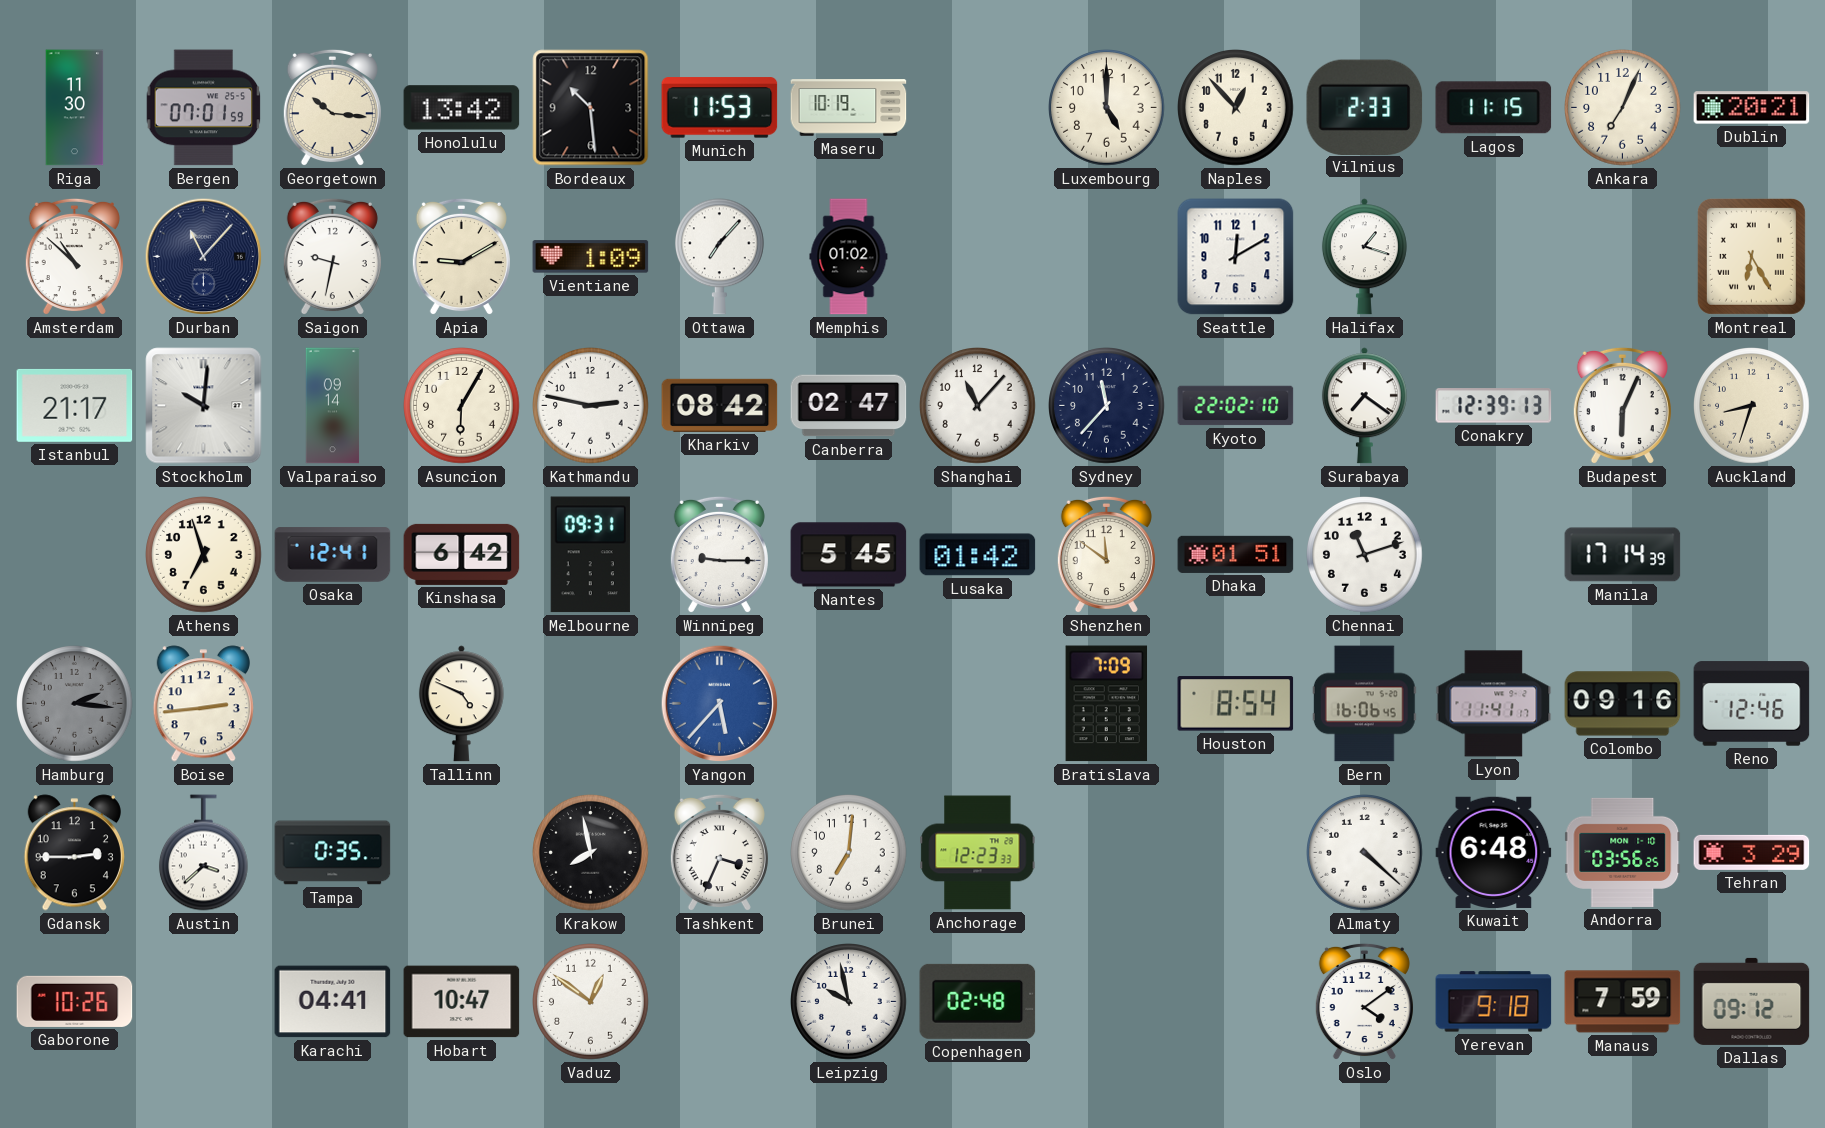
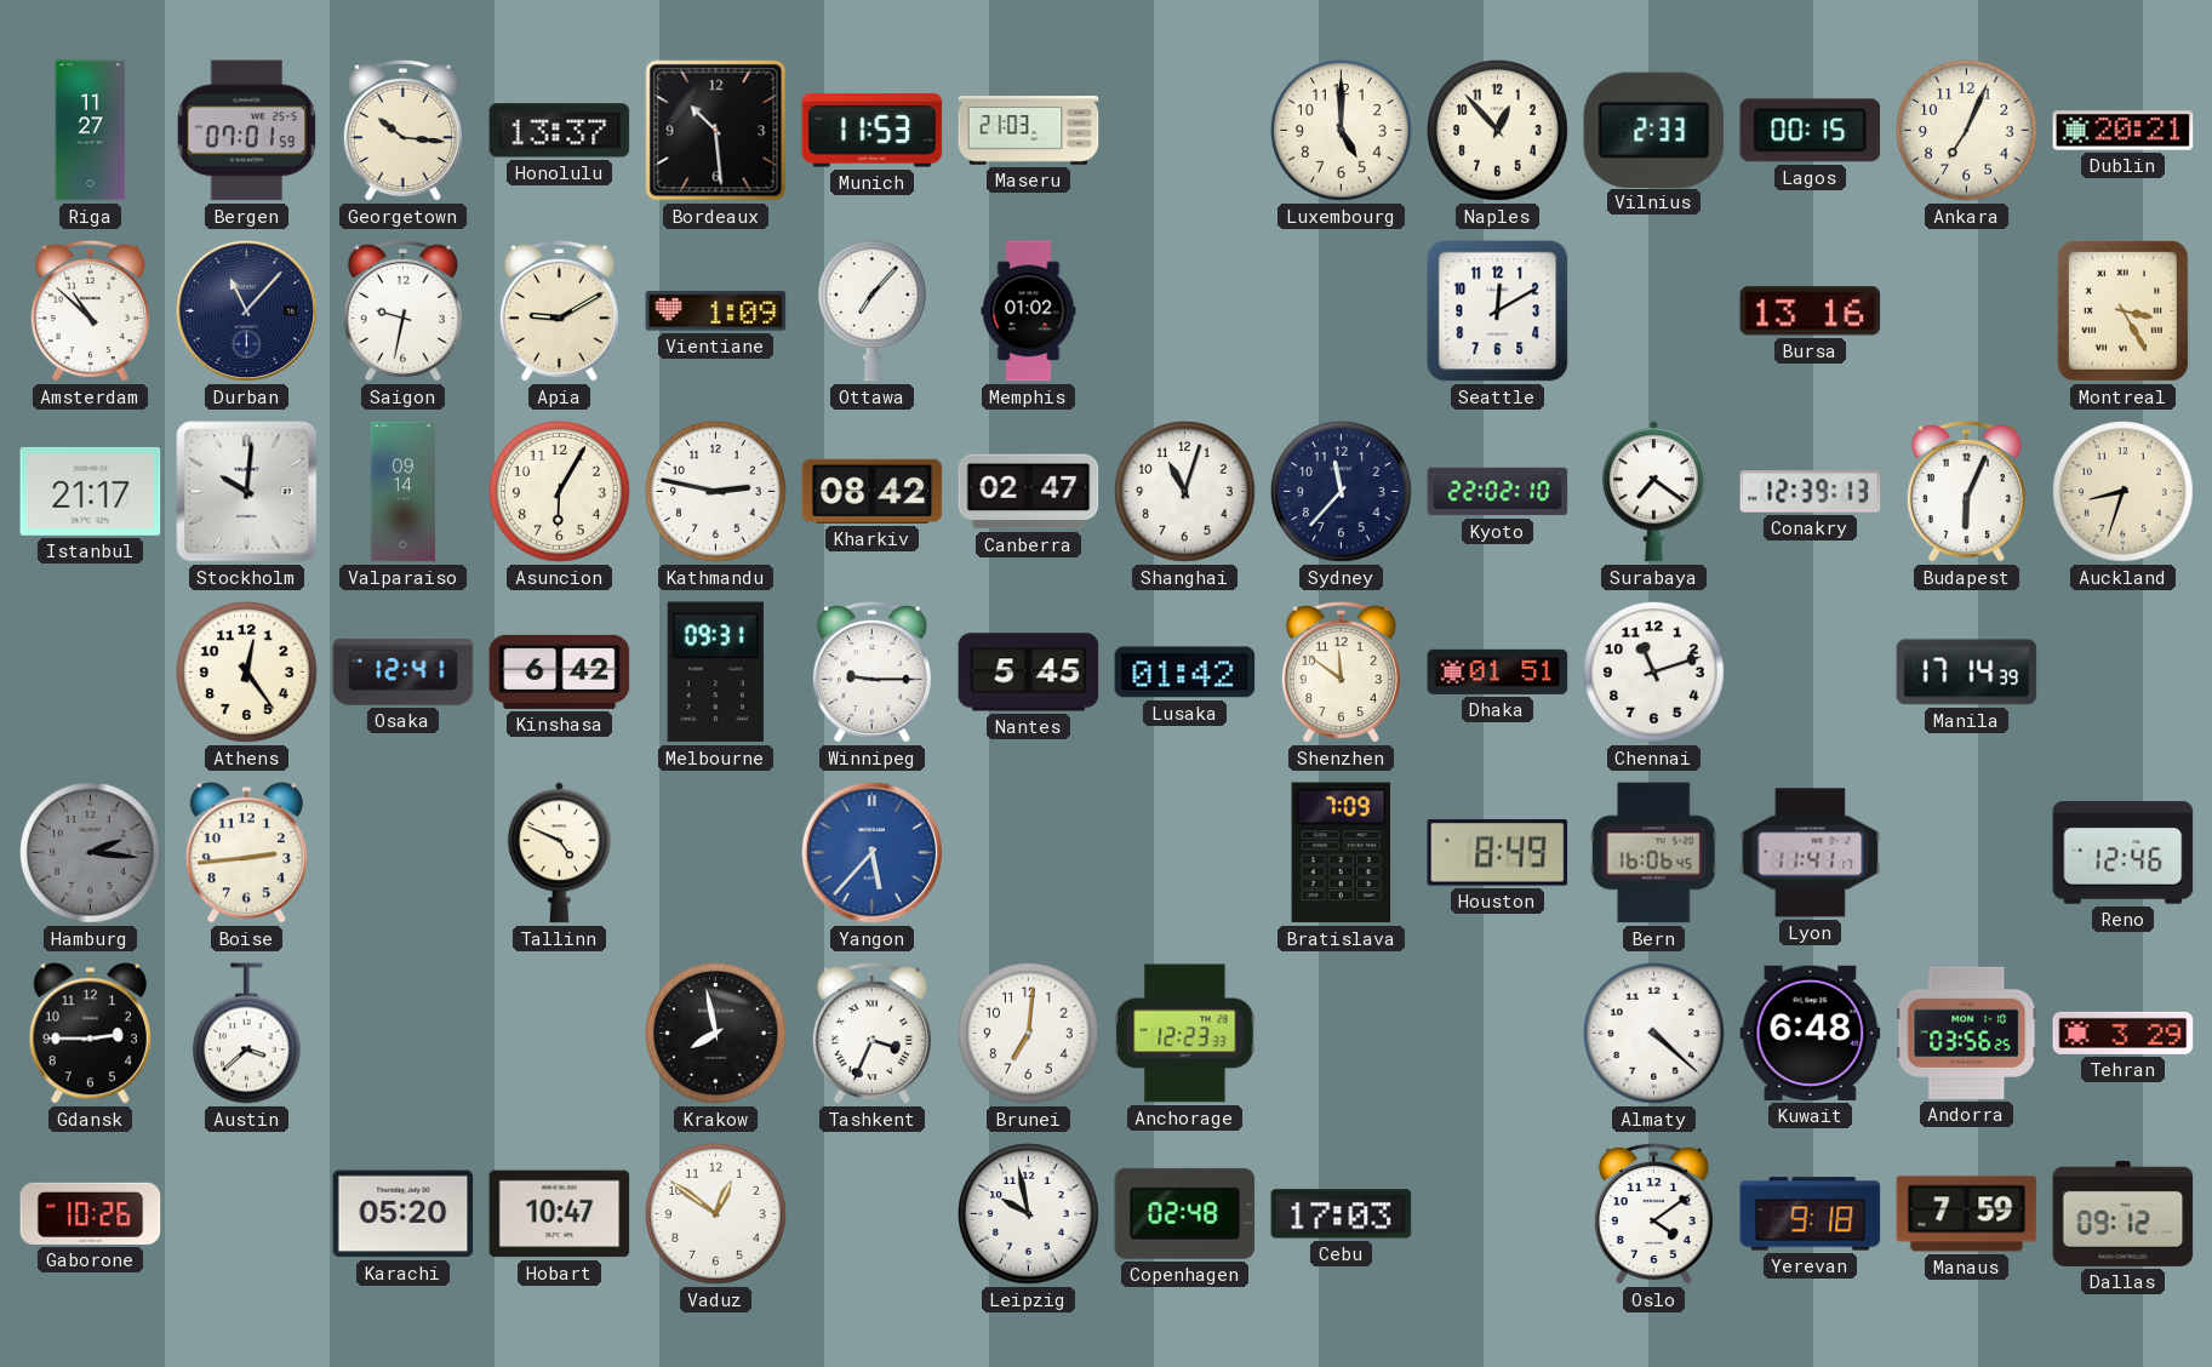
Riga: 11:30 -> 11:27
Honolulu: 13:42 -> 13:37
Maseru: 10:19 -> 21:03
Lagos: 11:15 -> 00:15
Halifax: 1:18 -> none
Bursa: none -> 13:16
Montreal: 6:25 -> 3:25
Shanghai: 11:07 -> 11:03
Athens: 6:57 -> 12:24
Houston: 8:54 -> 8:49
Colombo: 09:16 -> none
Tampa: 0:35 -> none
Karachi: 04:41 -> 05:20
Cebu: none -> 17:03
